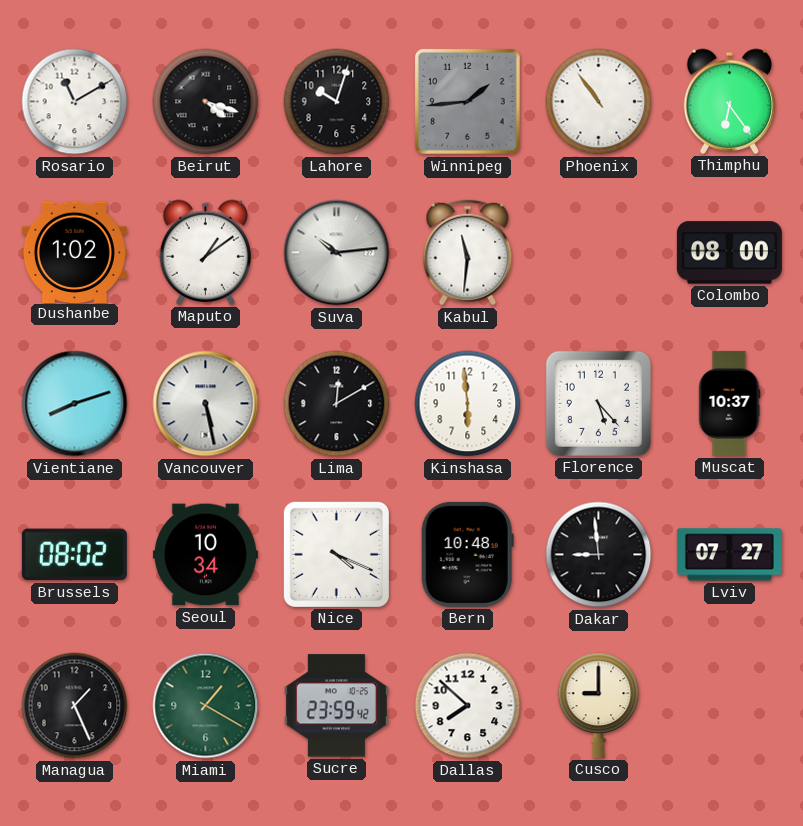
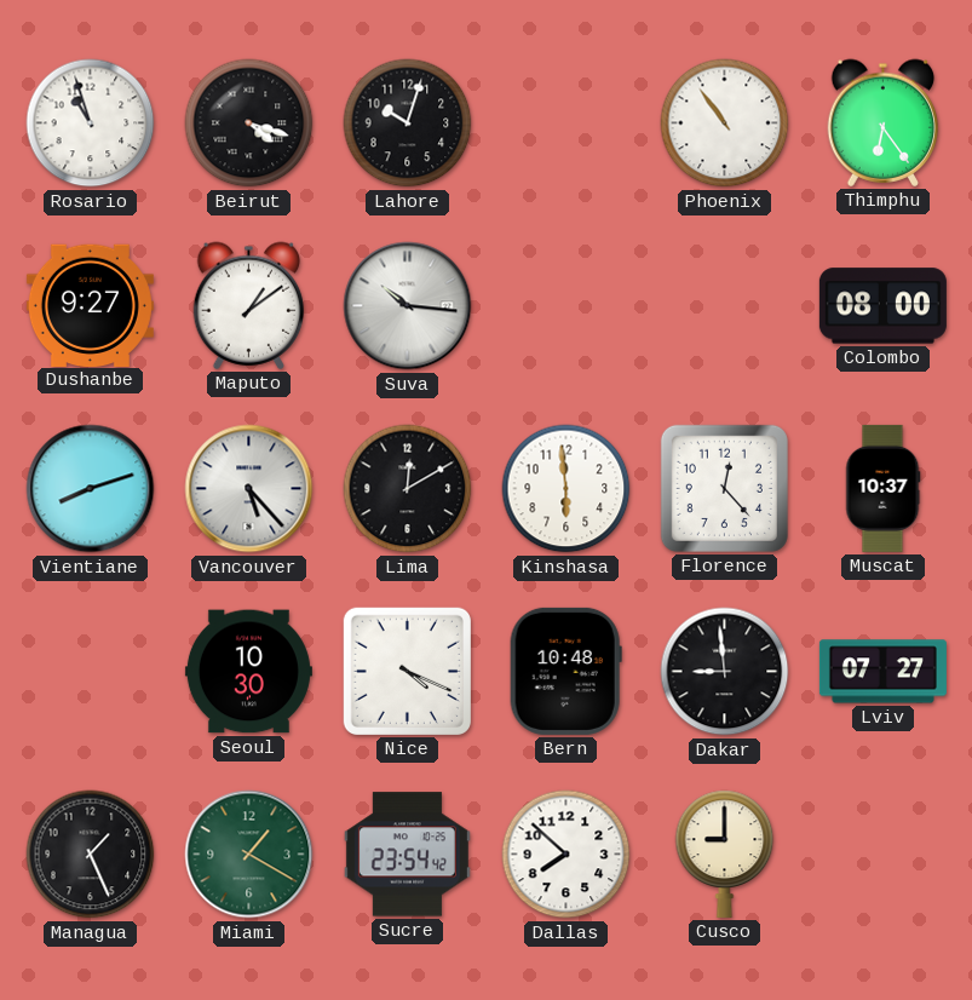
Rosario: 11:10 -> 10:57
Winnipeg: 1:44 -> none
Dushanbe: 1:02 -> 9:27
Suva: 10:14 -> 10:16
Kabul: 11:31 -> none
Vancouver: 5:28 -> 5:23
Florence: 5:23 -> 12:23
Brussels: 08:02 -> none
Seoul: 10:34 -> 10:30
Sucre: 23:59 -> 23:54
